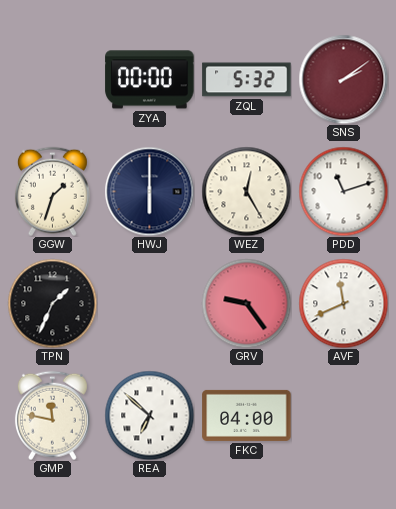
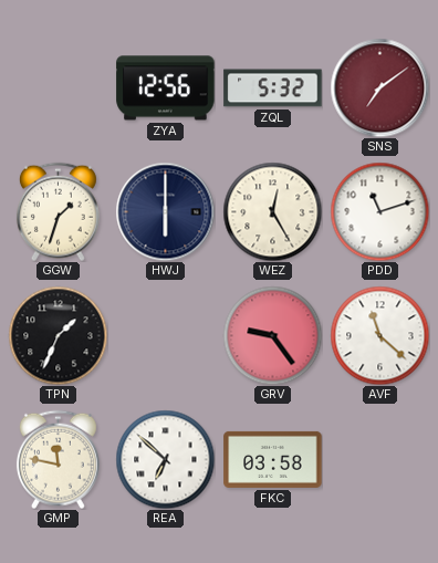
ZYA: 00:00 -> 12:56
SNS: 2:09 -> 7:09
AVF: 11:41 -> 11:22
FKC: 04:00 -> 03:58
